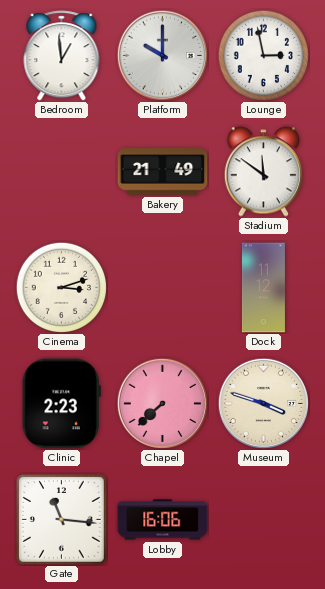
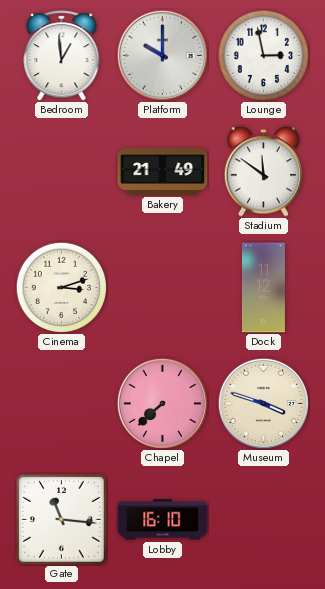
Clinic: 2:23 -> none
Lobby: 16:06 -> 16:10
